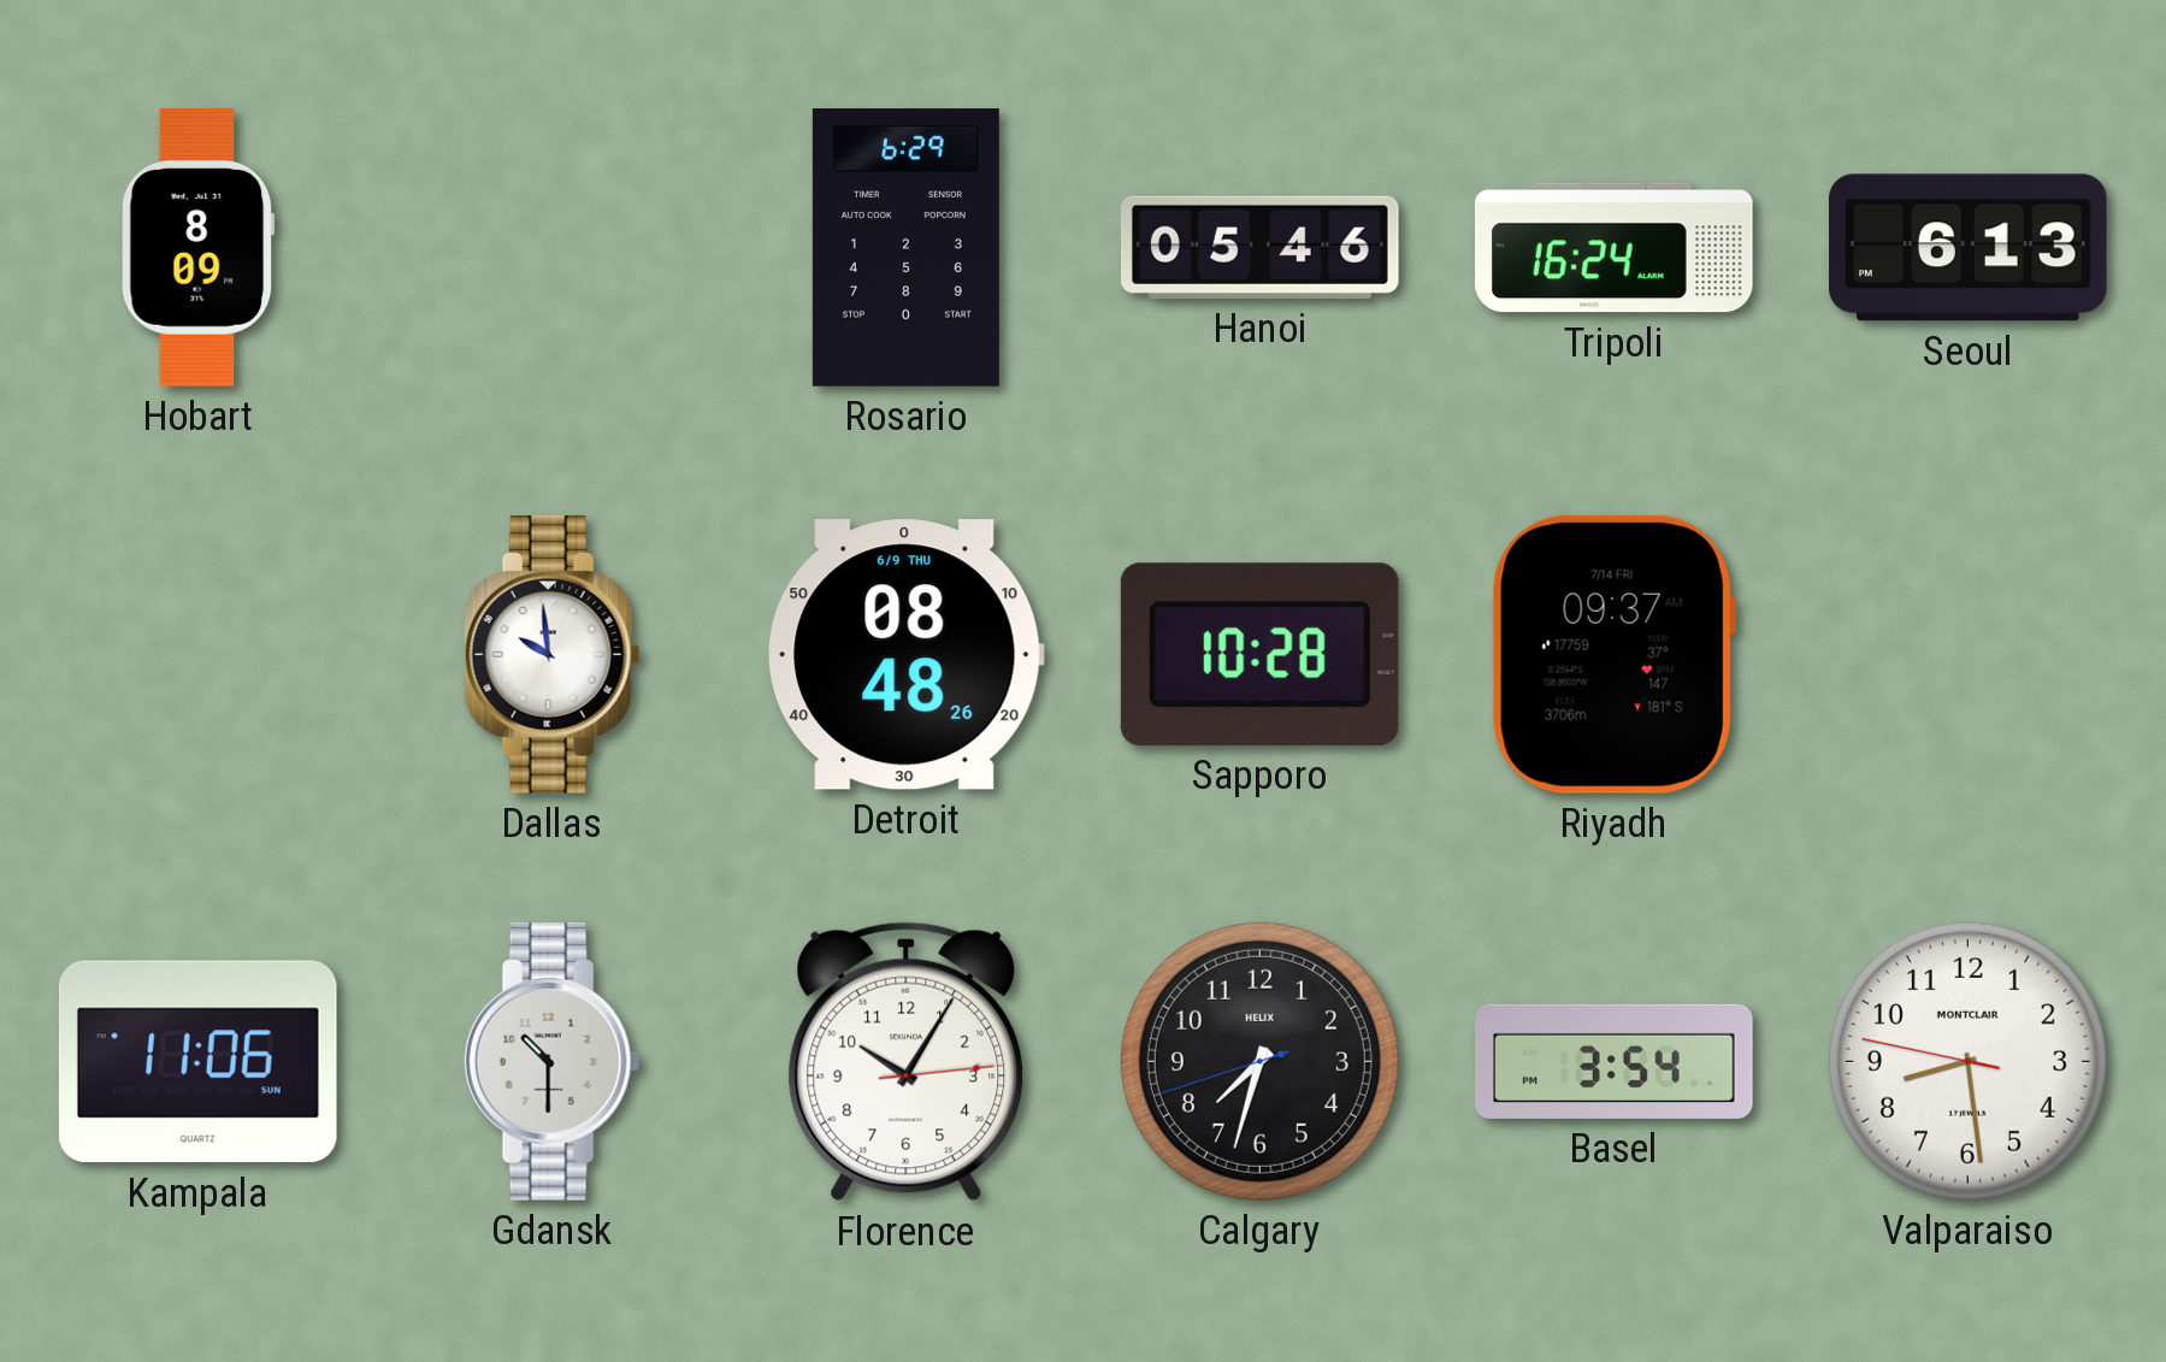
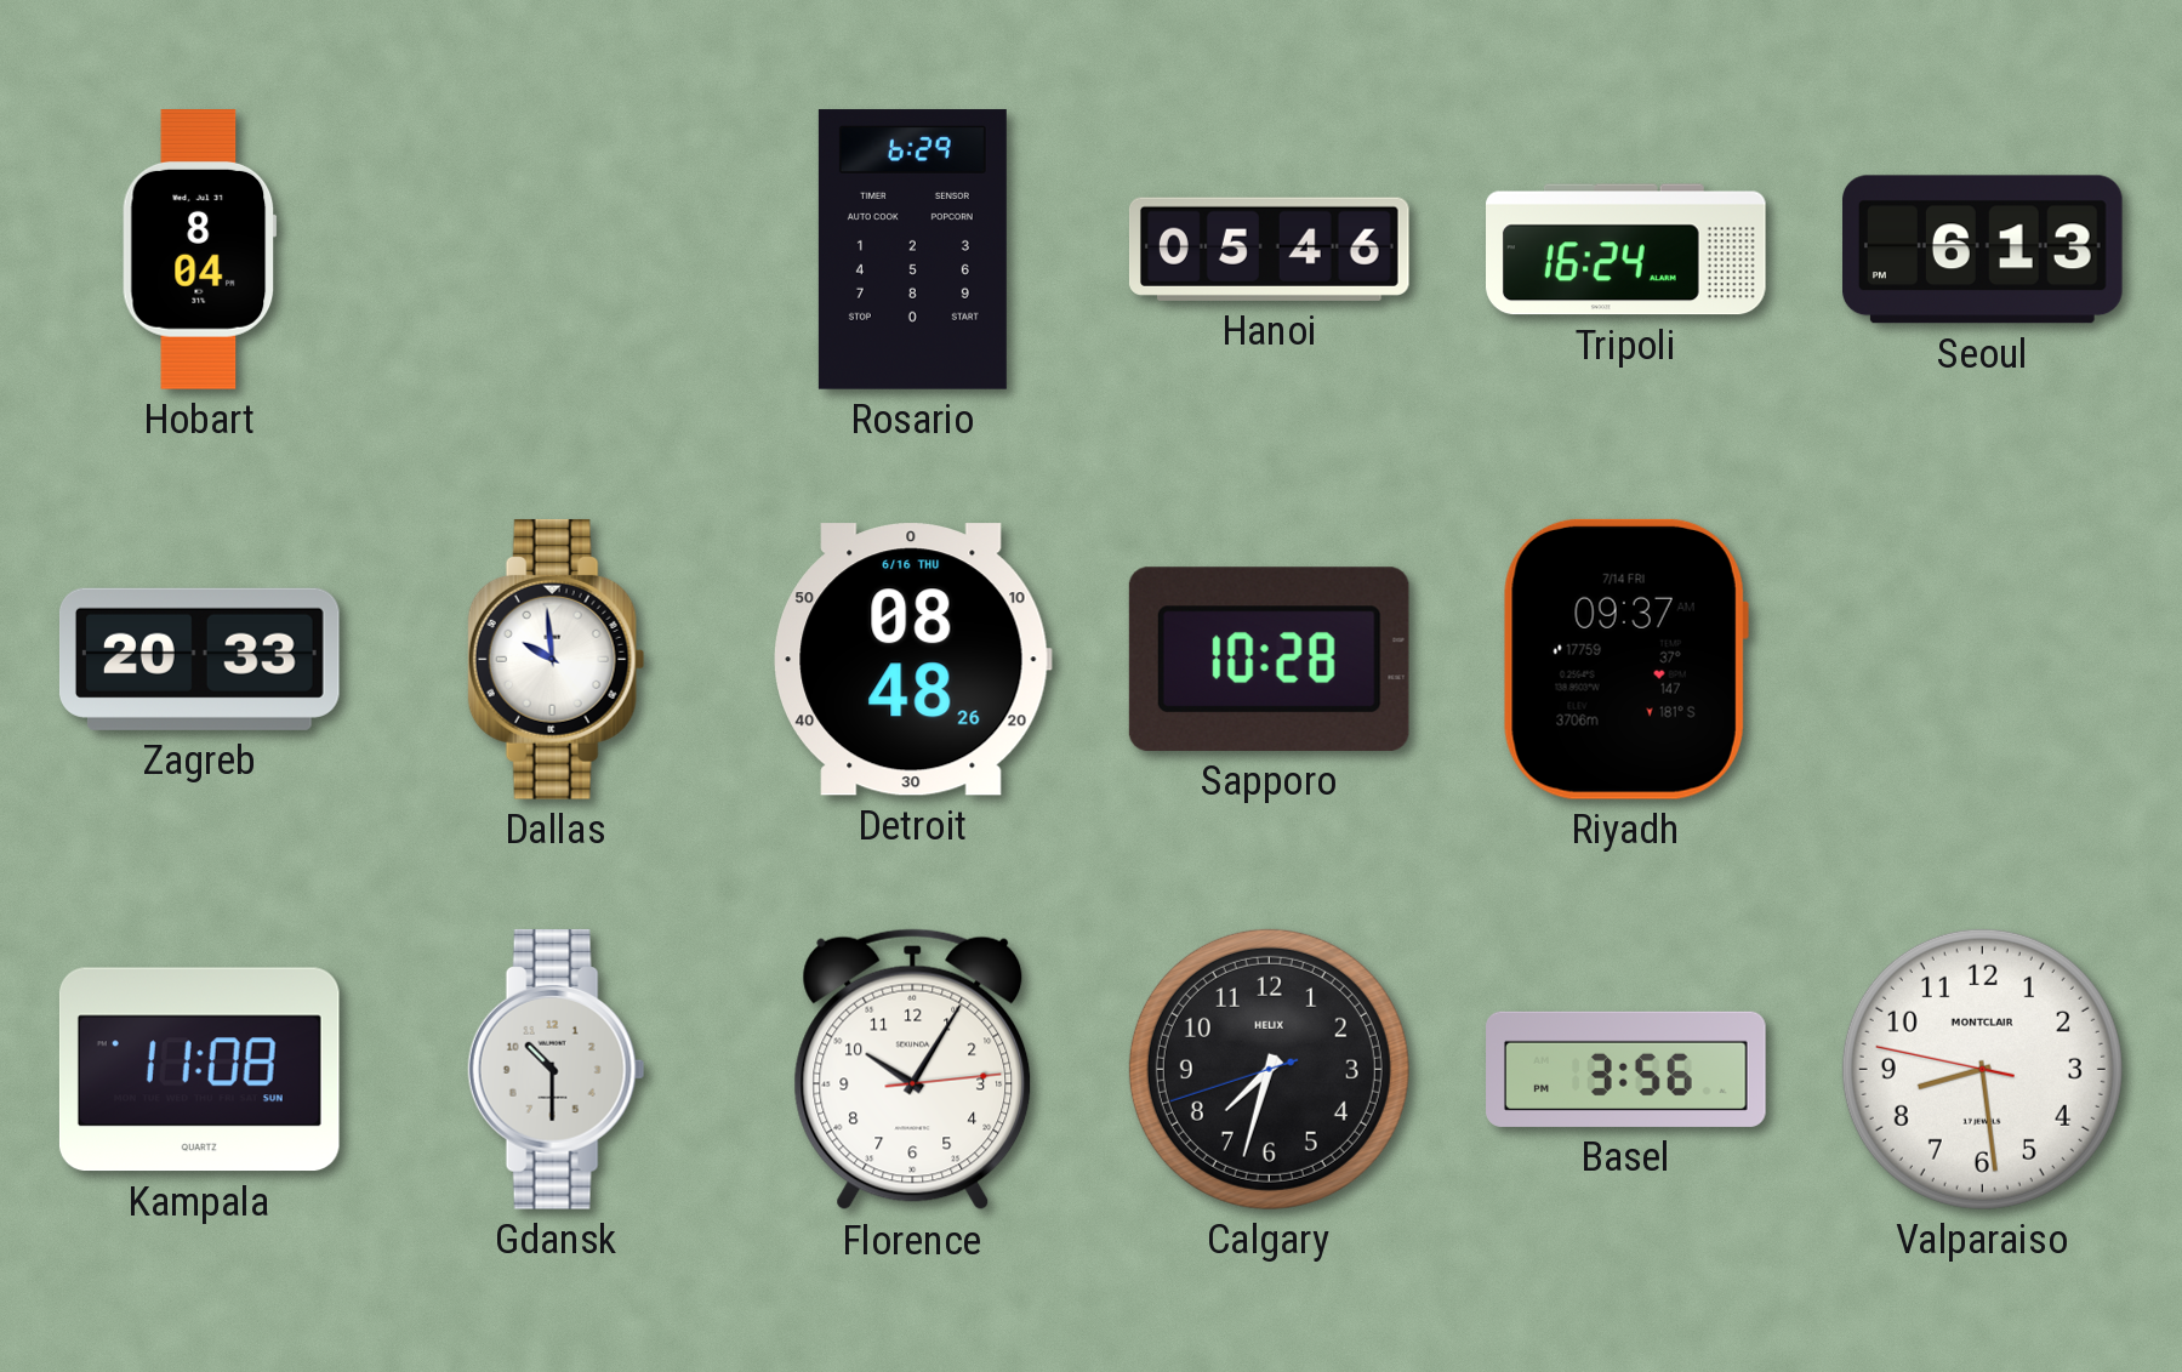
Hobart: 8:09 -> 8:04
Zagreb: none -> 20:33
Detroit date: 6/9 THU -> 6/16 THU
Kampala: 11:06 -> 11:08
Basel: 3:54 -> 3:56
